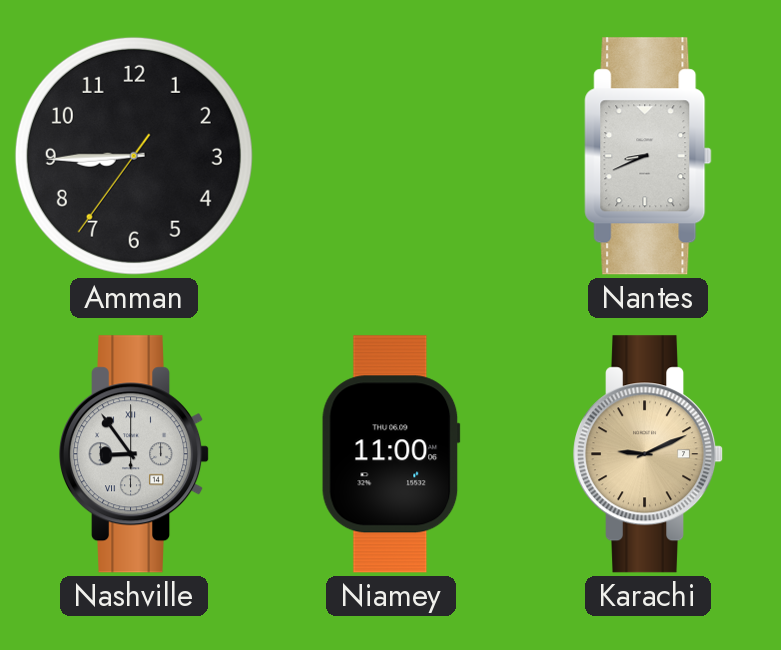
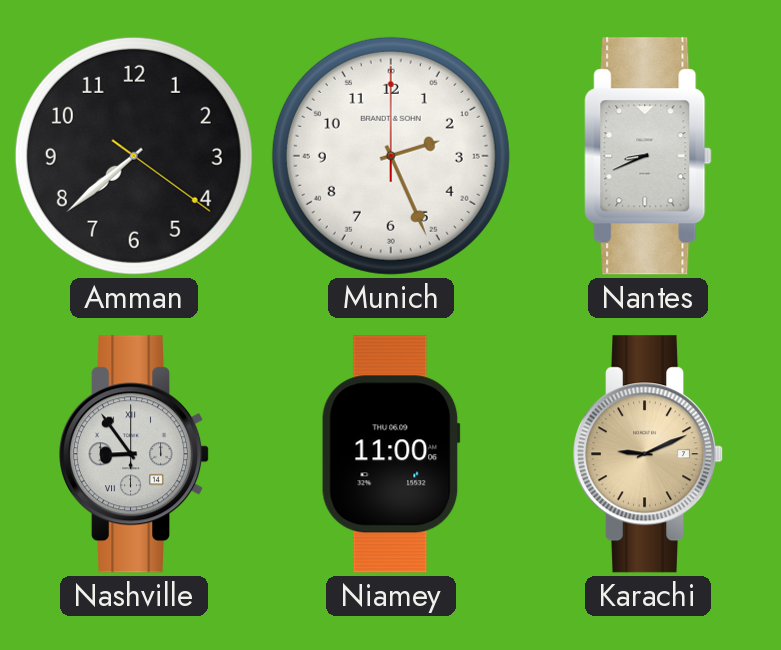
Amman: 8:44 -> 7:38
Munich: none -> 2:26
